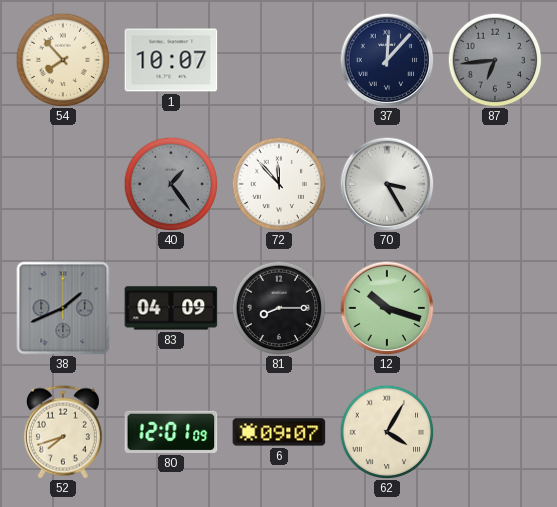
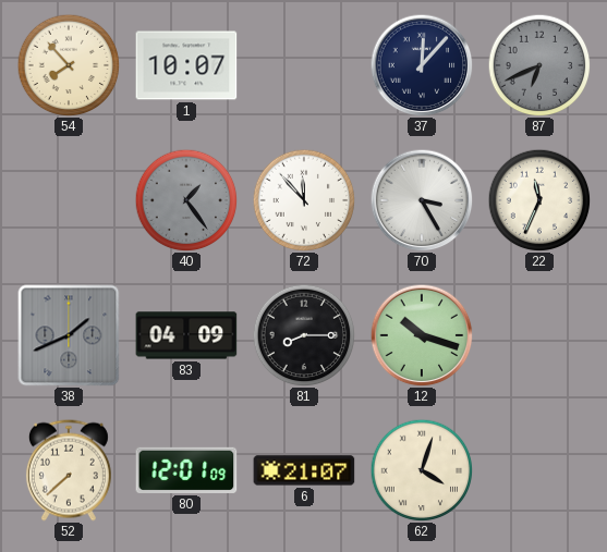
87: 6:44 -> 6:41
22: none -> 11:34
52: 7:42 -> 7:38
6: 09:07 -> 21:07
62: 4:05 -> 4:03
